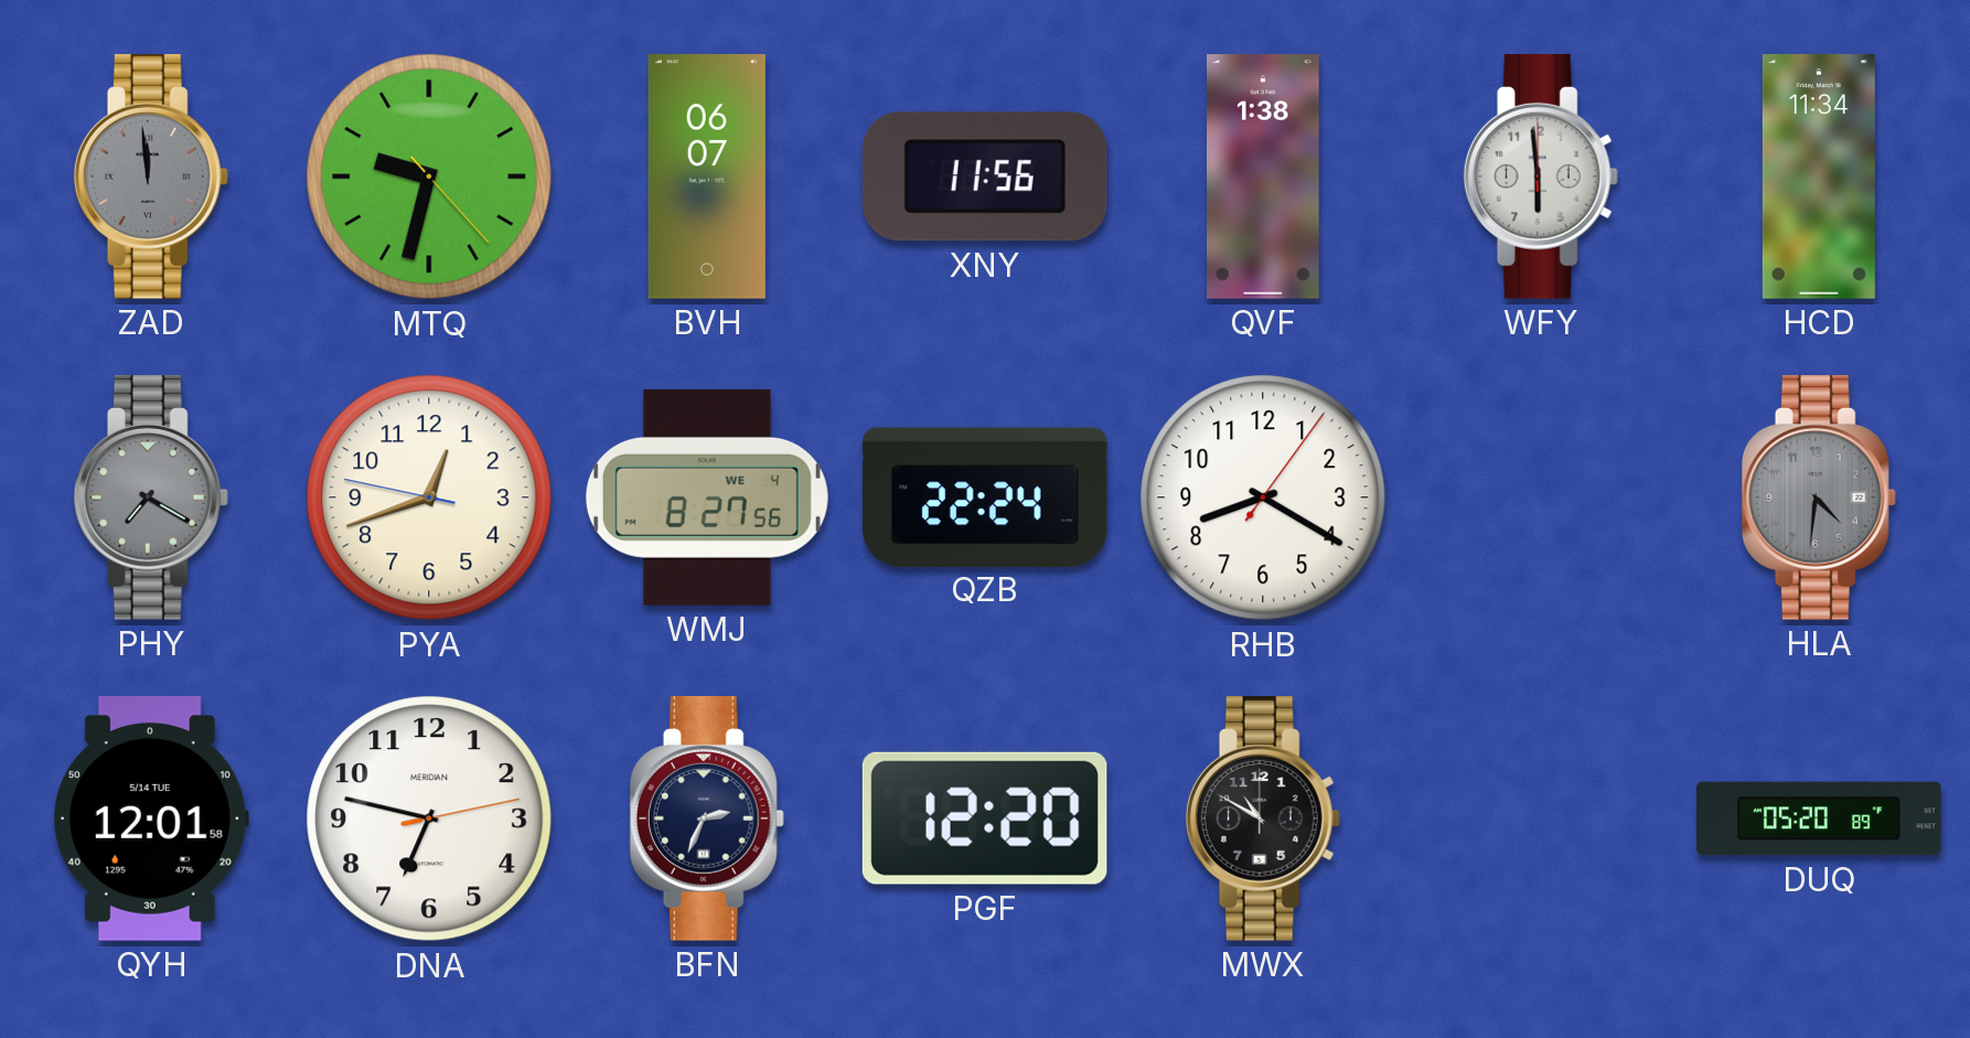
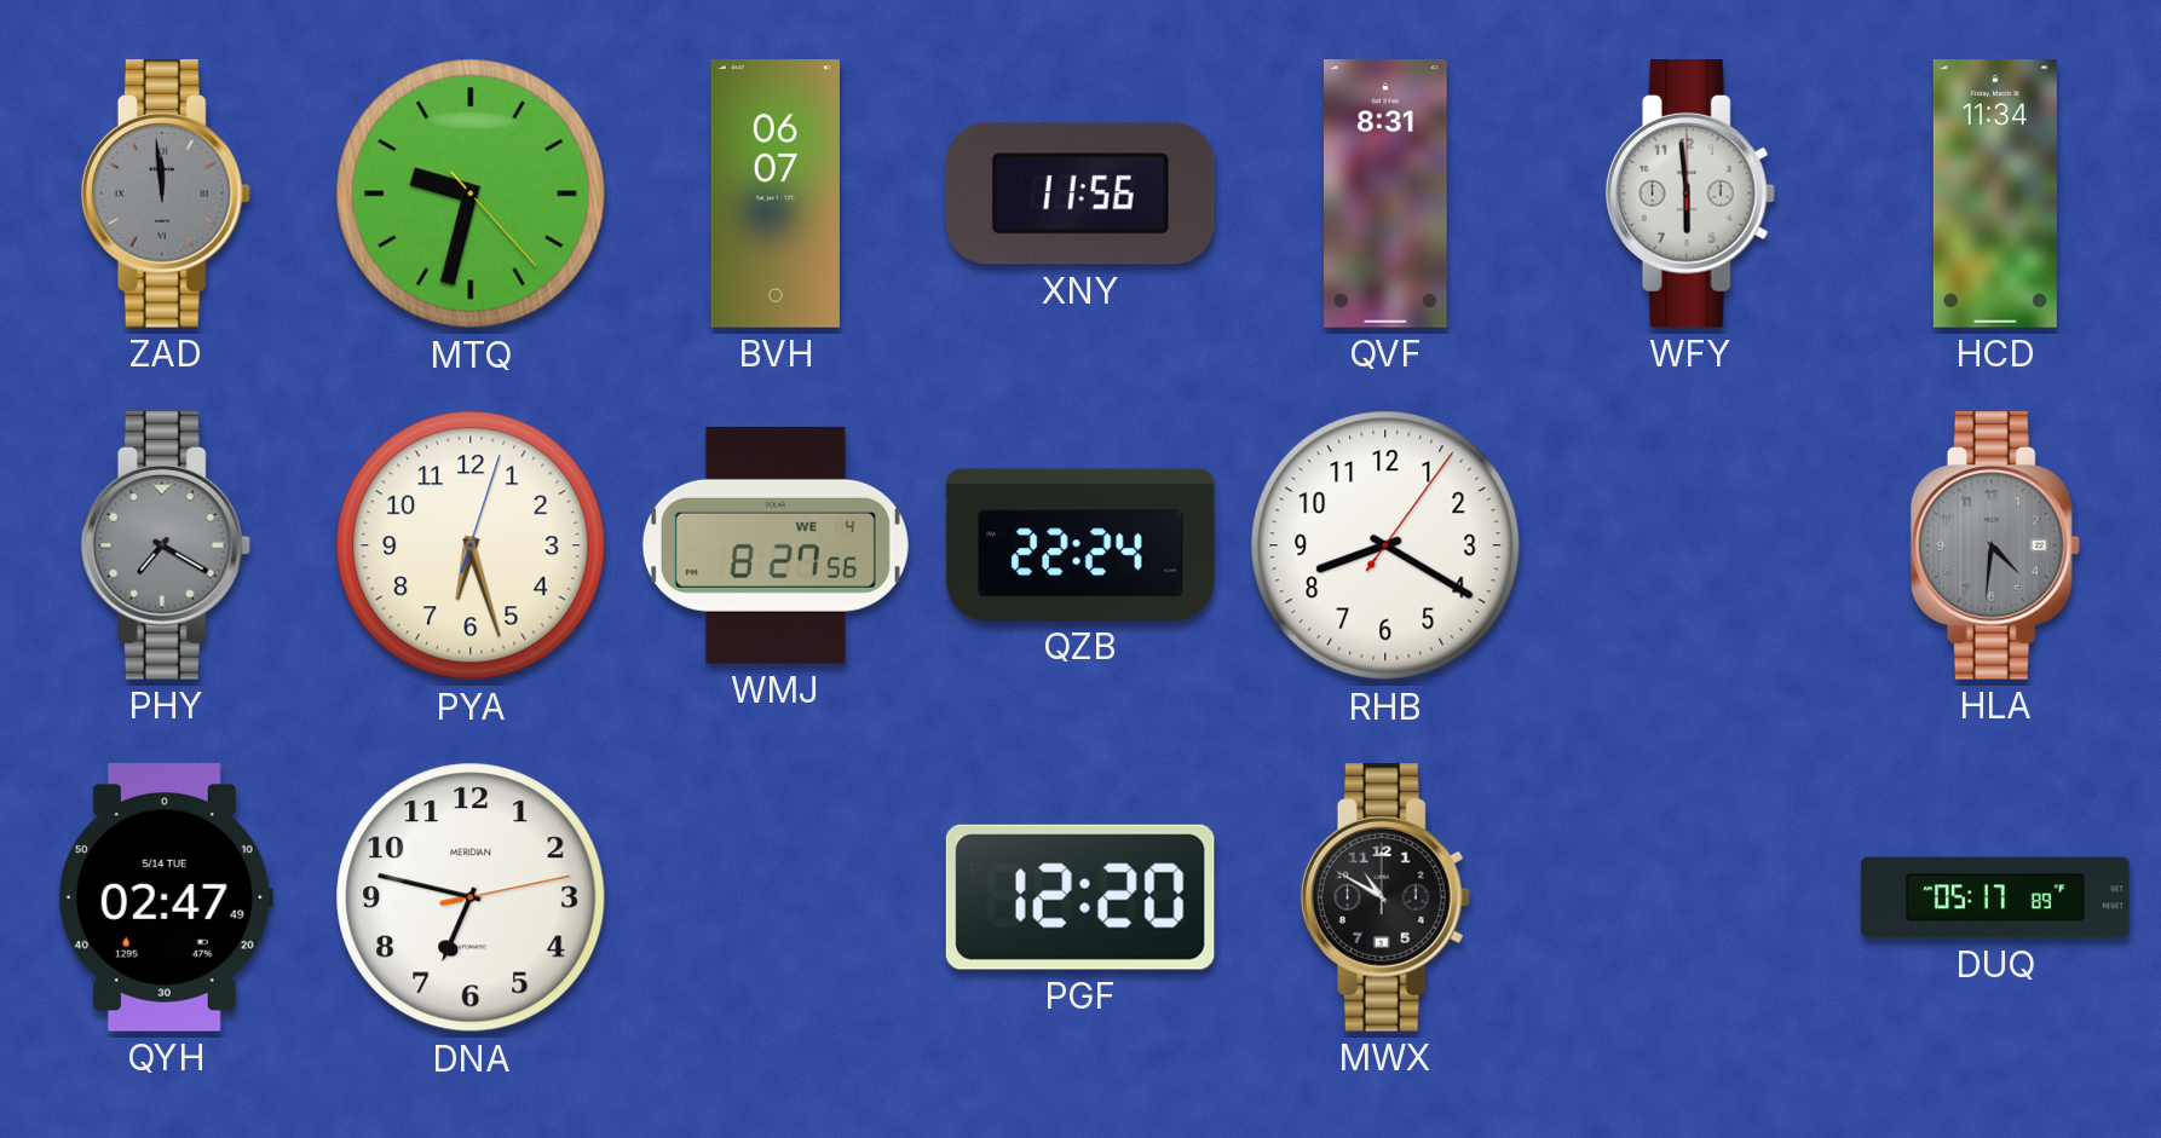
QVF: 1:38 -> 8:31
PYA: 12:41 -> 6:27
QYH: 12:01 -> 02:47
BFN: 2:34 -> none
DUQ: 05:20 -> 05:17
